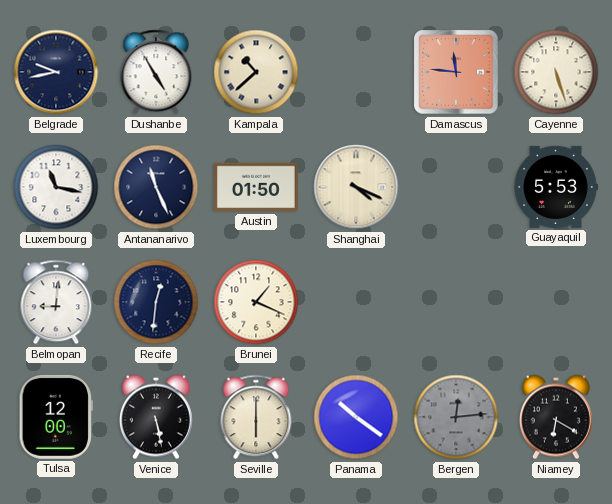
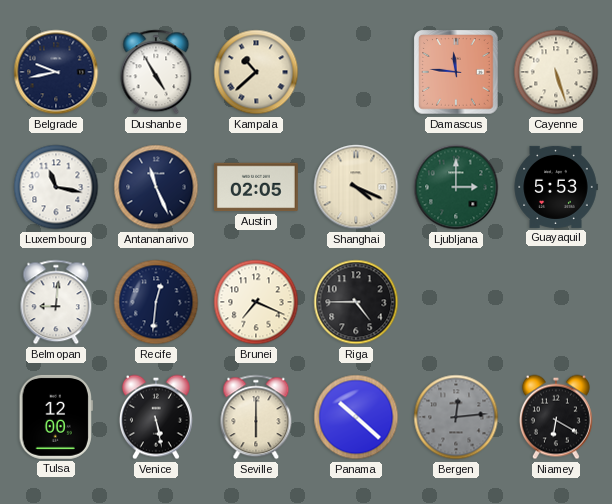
Austin: 01:50 -> 02:05
Ljubljana: none -> 3:00
Brunei: 1:19 -> 7:19
Riga: none -> 4:45
Panama: 10:21 -> 10:22
